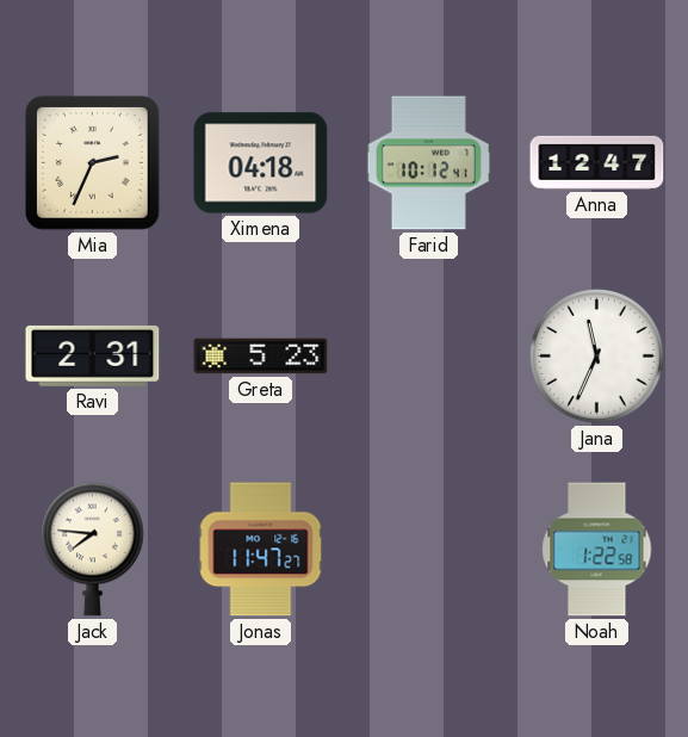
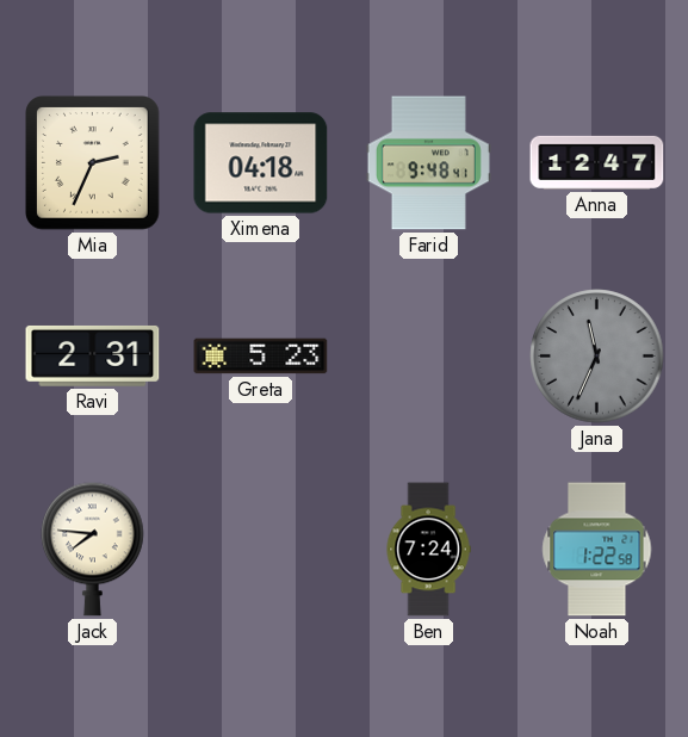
Farid: 10:12 -> 9:48
Jana dial: white -> grey
Jonas: 11:47 -> none
Ben: none -> 7:24
